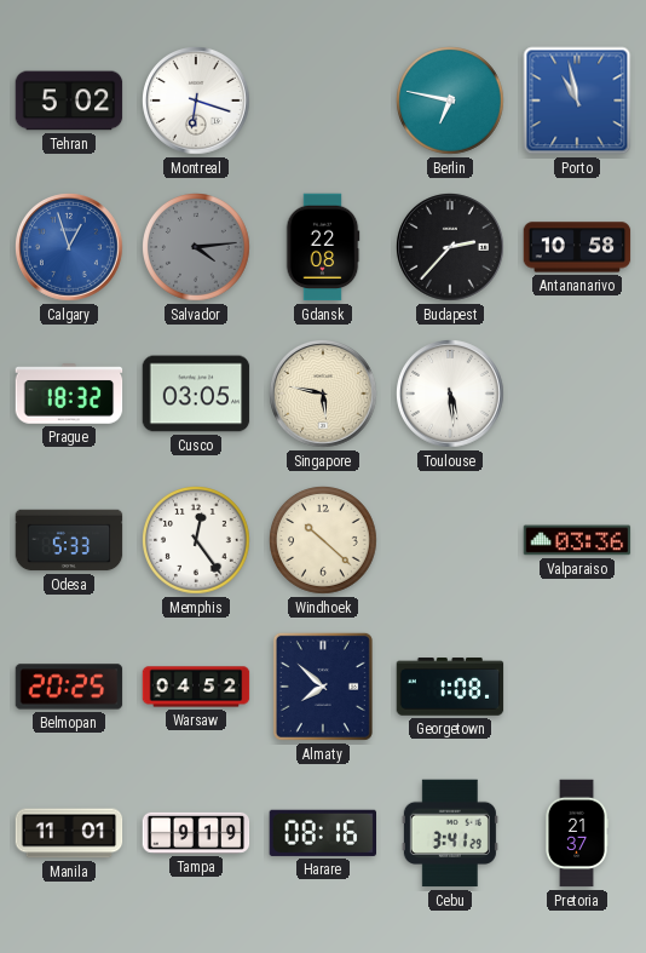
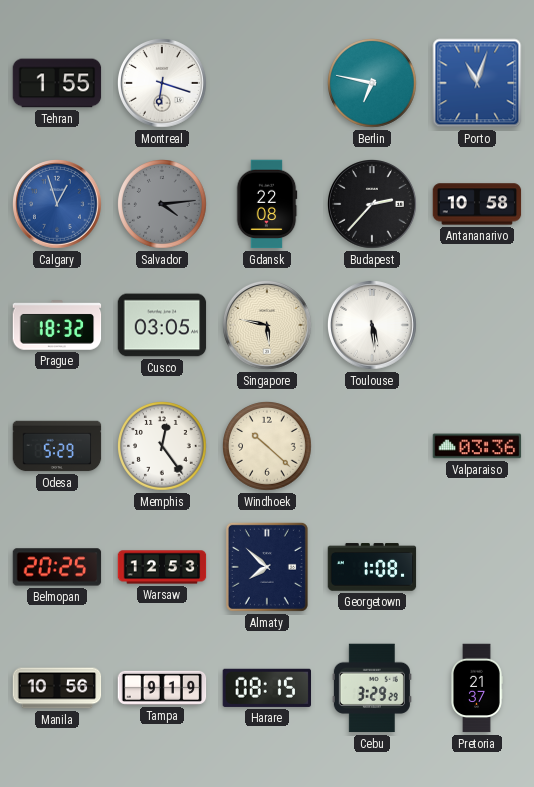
Tehran: 5:02 -> 1:55
Porto: 10:58 -> 11:03
Odesa: 5:33 -> 5:29
Warsaw: 04:52 -> 12:53
Manila: 11:01 -> 10:56
Harare: 08:16 -> 08:15
Cebu: 3:41 -> 3:29
